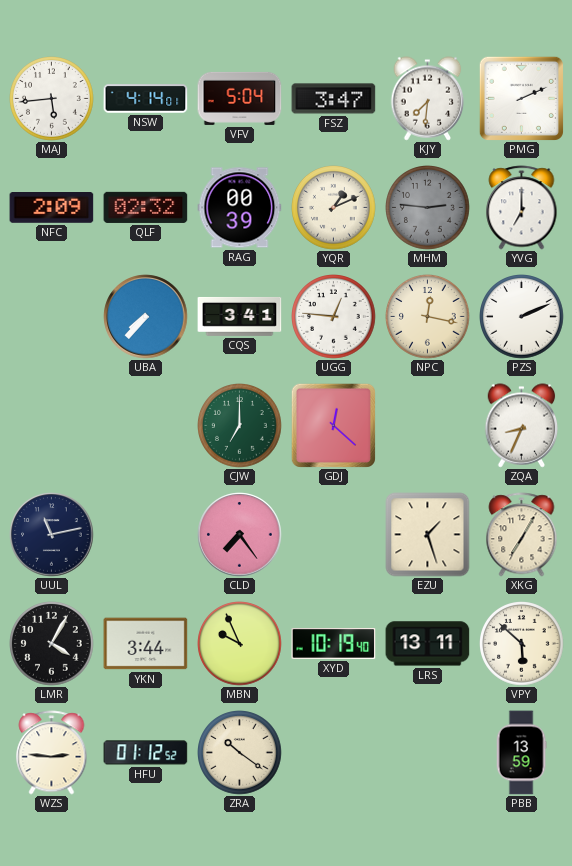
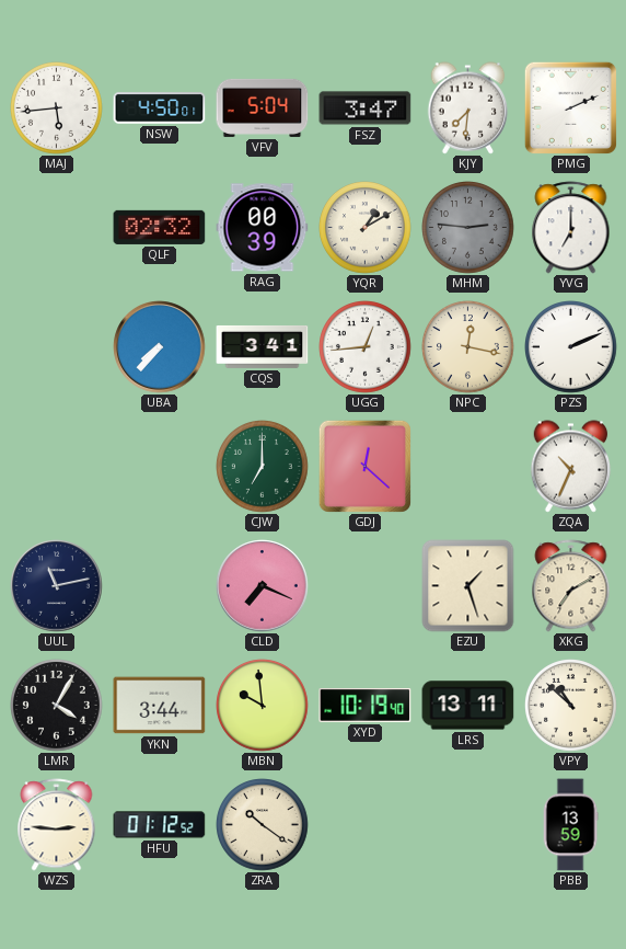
NSW: 4:14 -> 4:50
NFC: 2:09 -> none
YQR: 1:11 -> 1:10
UGG: 12:46 -> 12:44
ZQA: 8:34 -> 10:34
CLD: 7:24 -> 7:19
XKG: 7:05 -> 7:10
MBN: 9:56 -> 9:59
VPY: 5:52 -> 10:52
